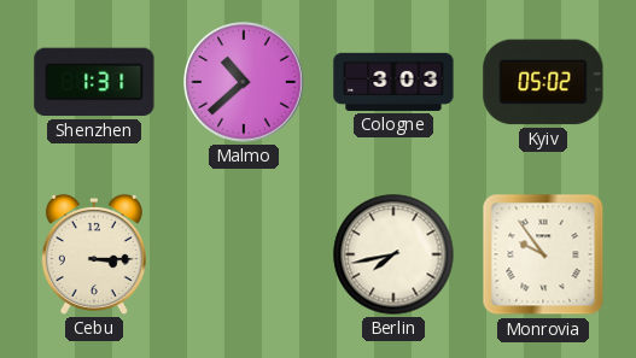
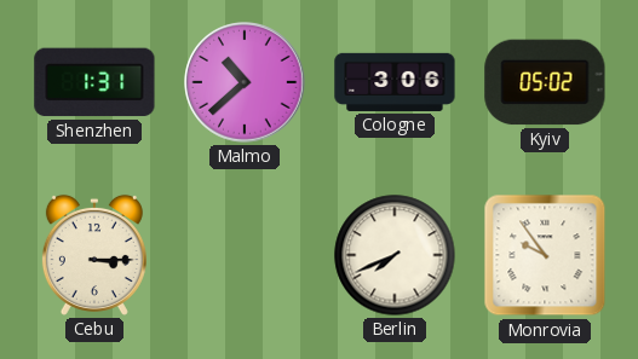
Cologne: 3:03 -> 3:06
Berlin: 7:43 -> 7:41
